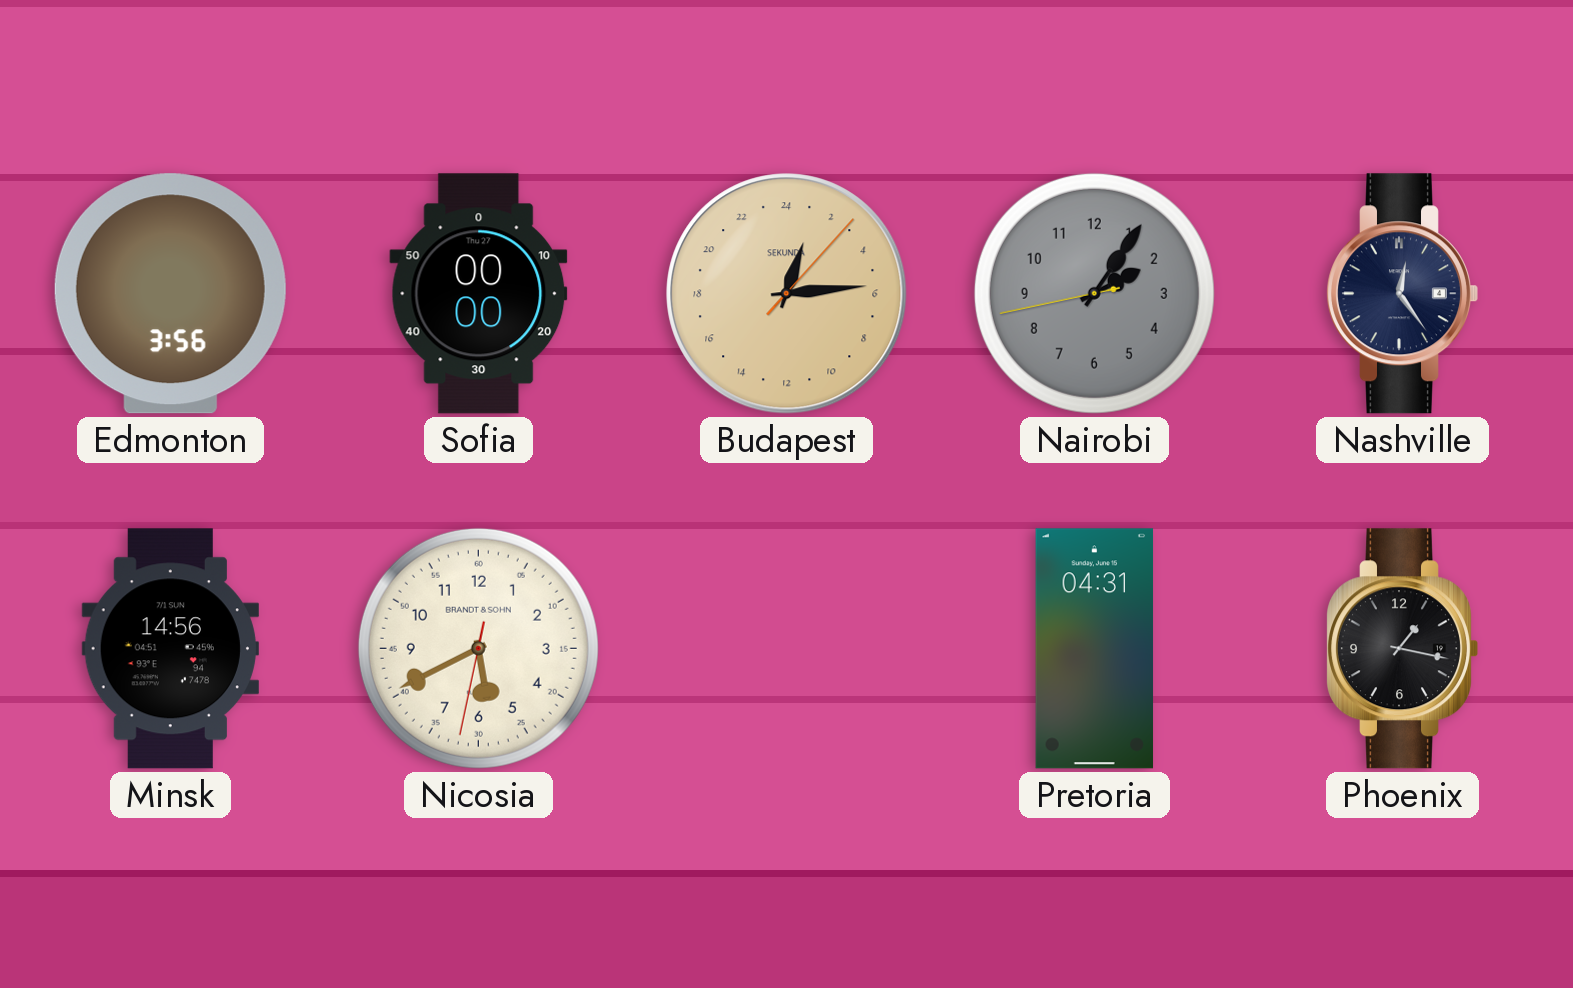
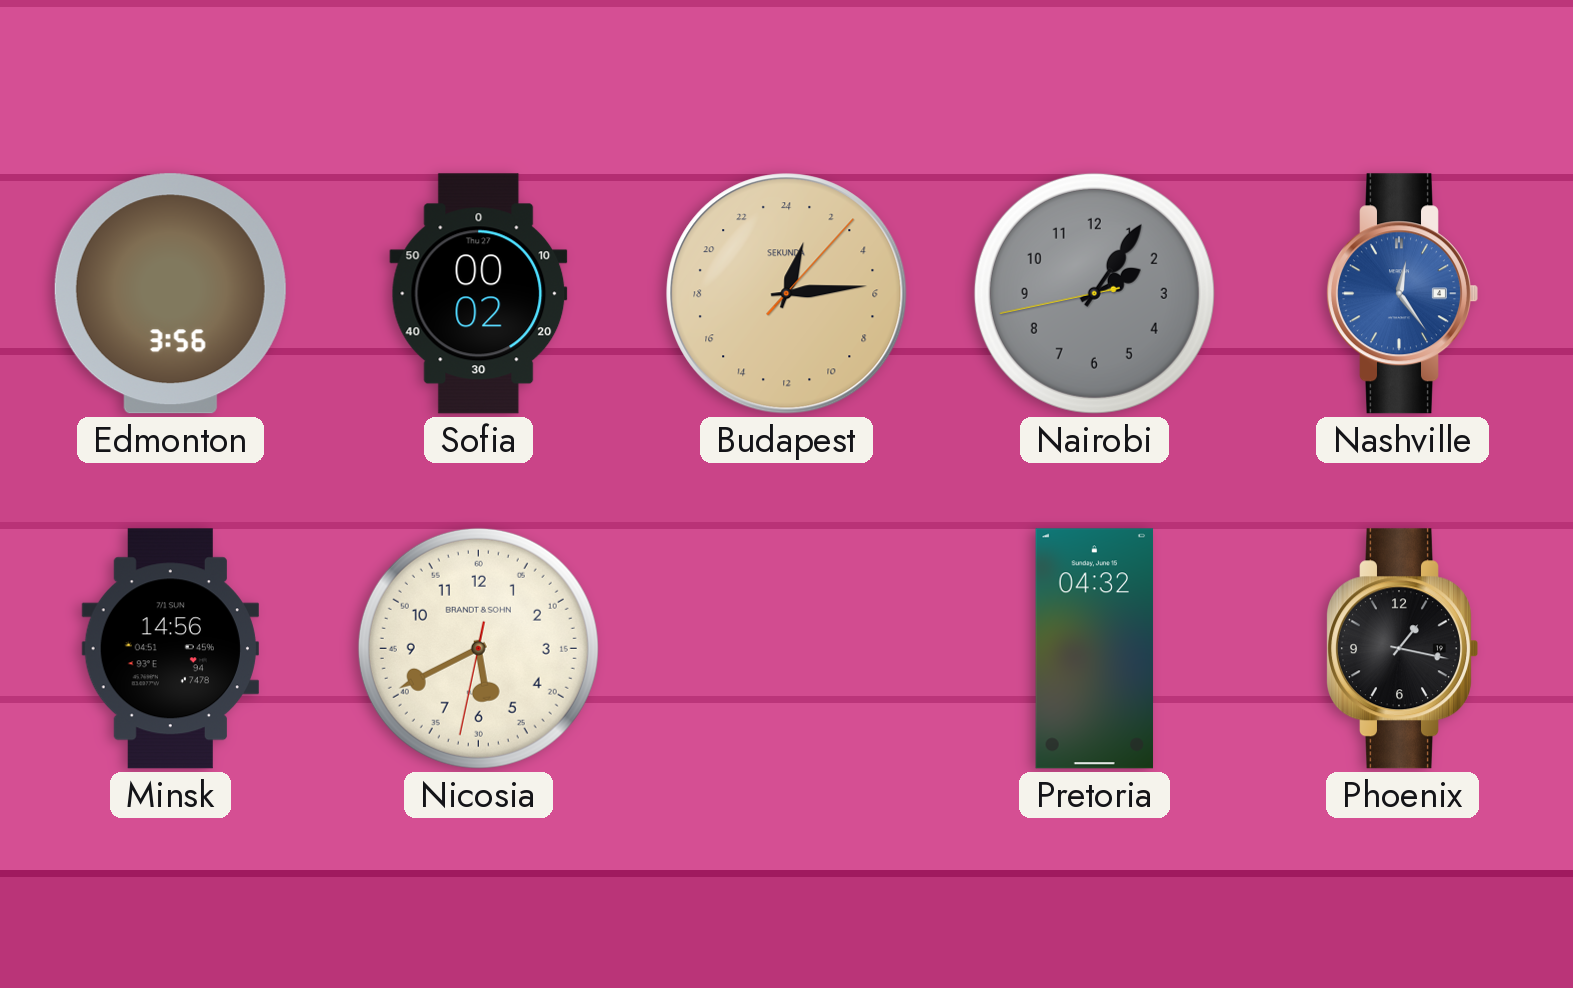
Sofia: 00:00 -> 00:02
Nashville dial: navy -> blue
Pretoria: 04:31 -> 04:32
